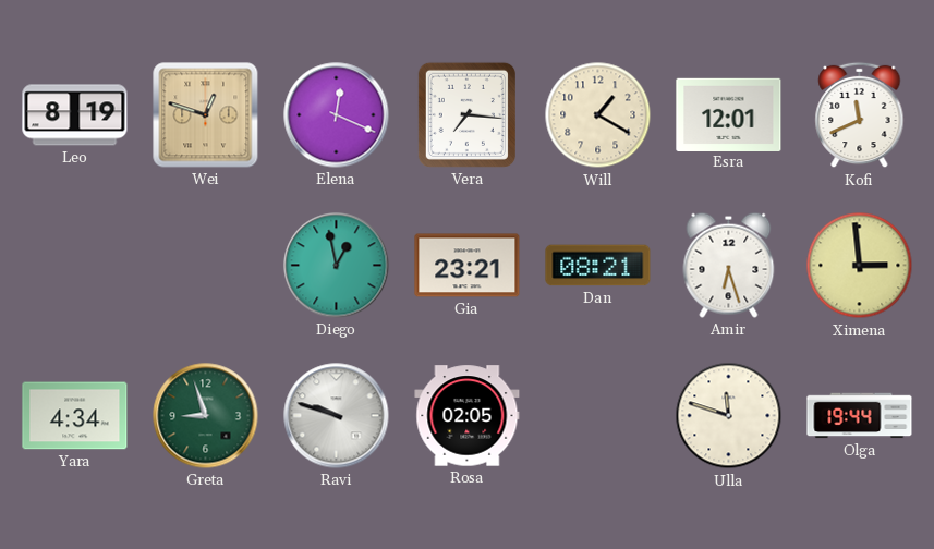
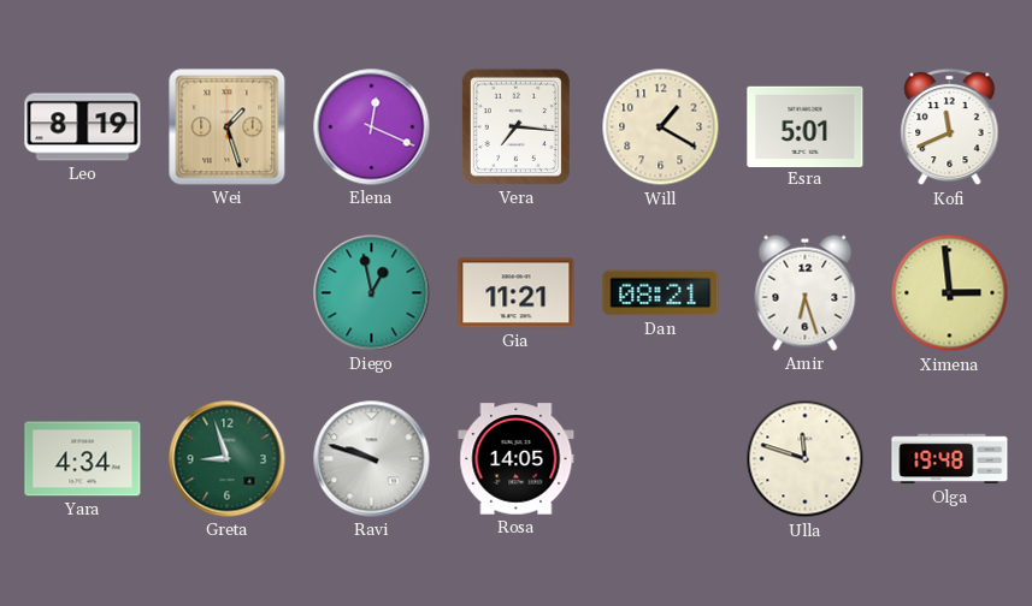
Wei: 12:48 -> 1:27
Esra: 12:01 -> 5:01
Gia: 23:21 -> 11:21
Rosa: 02:05 -> 14:05
Olga: 19:44 -> 19:48
